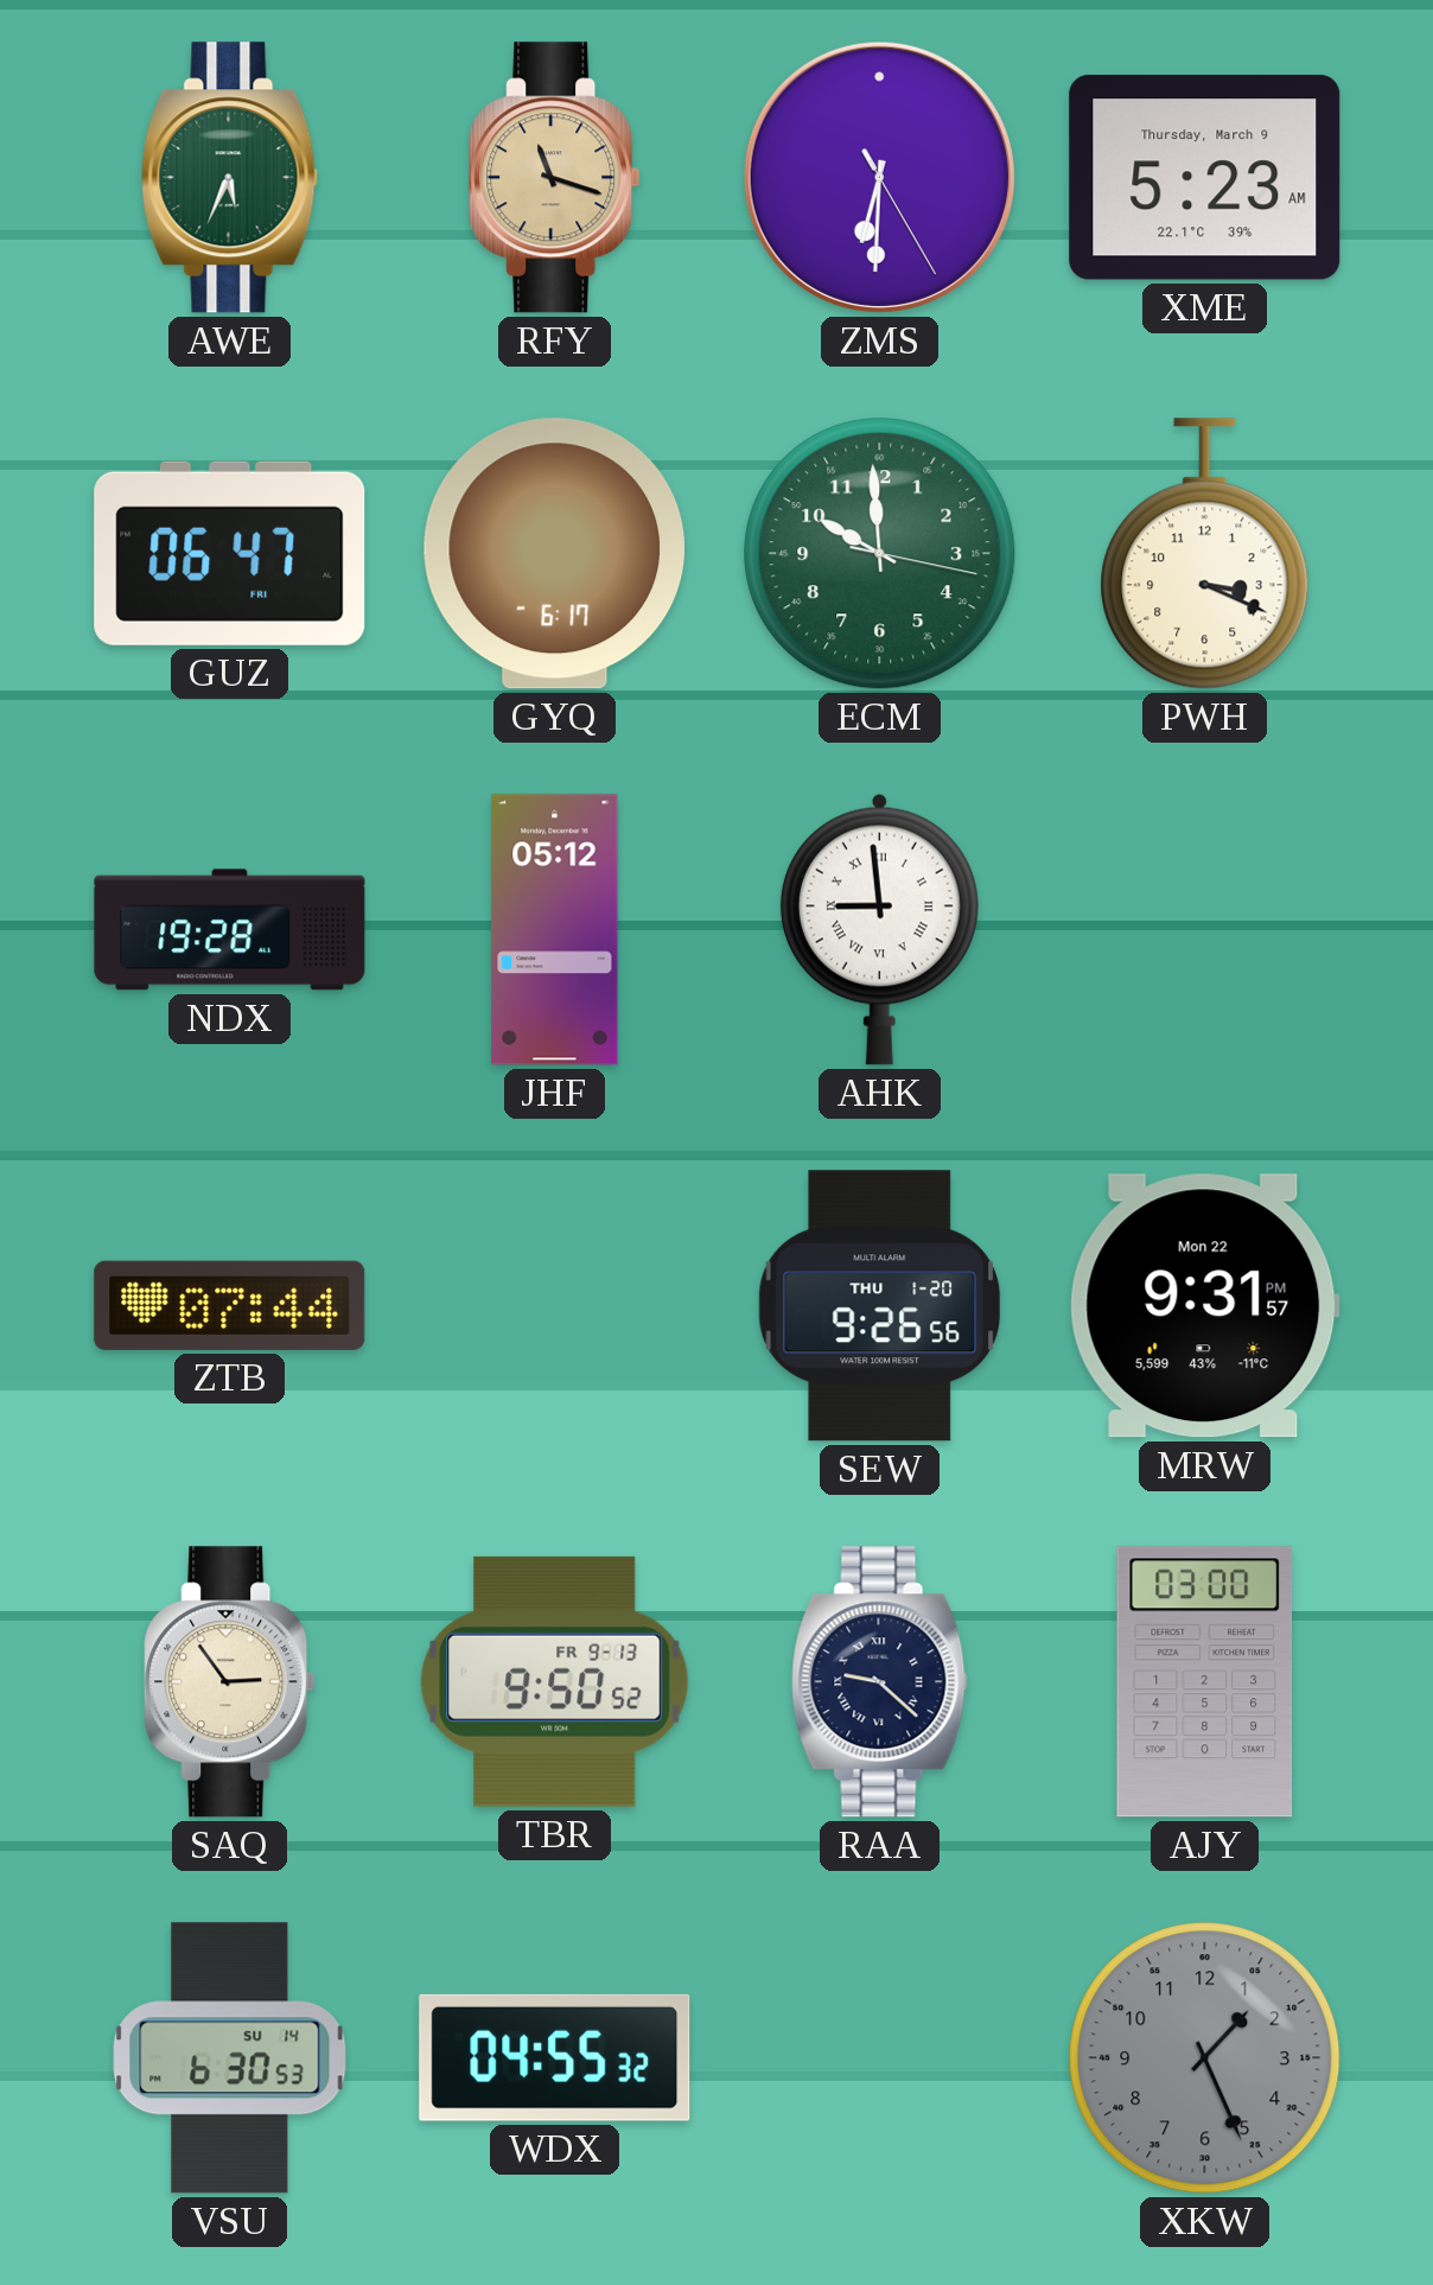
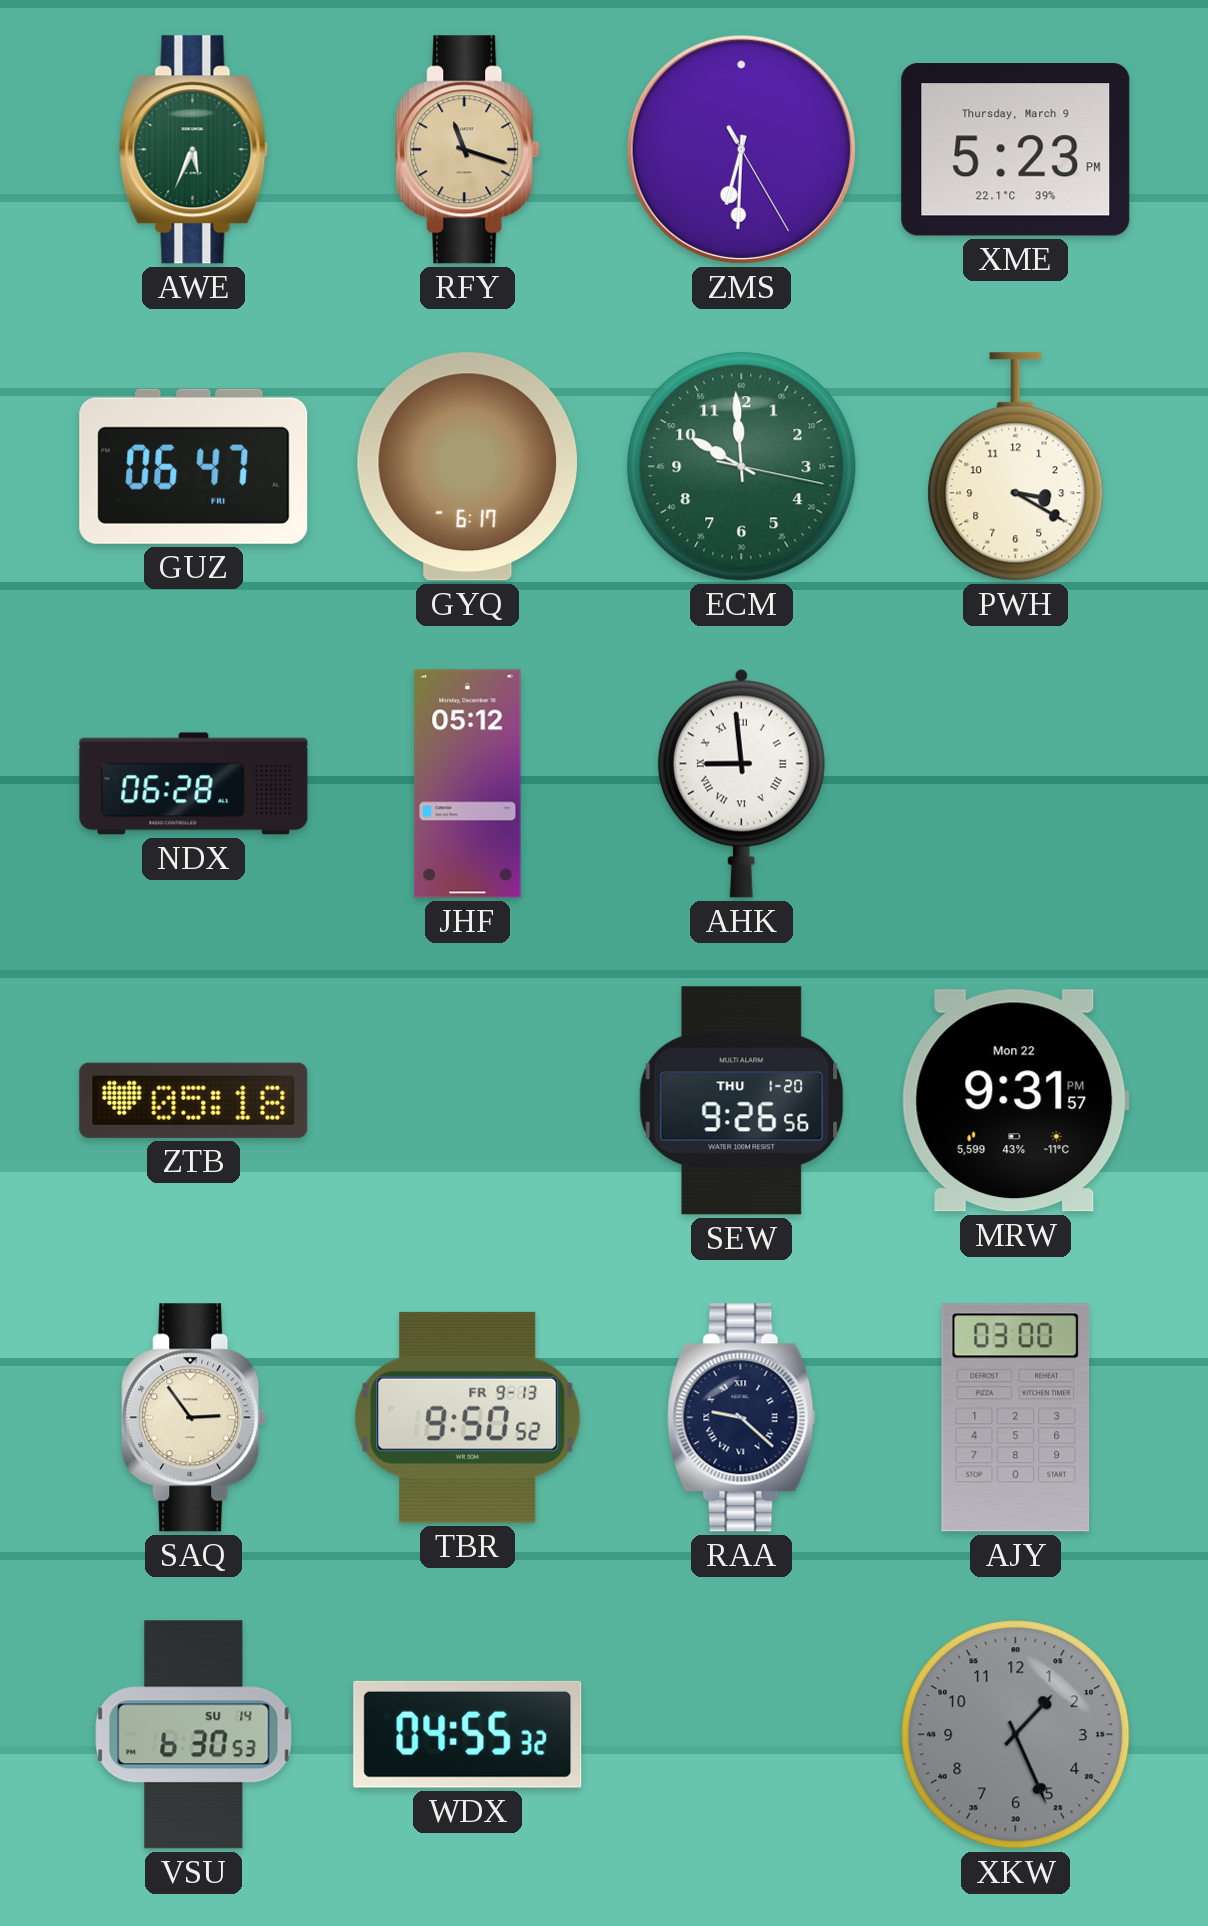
XME: 5:23 AM -> 5:23 PM
PWH: 3:19 -> 3:20
NDX: 19:28 -> 06:28
ZTB: 07:44 -> 05:18
